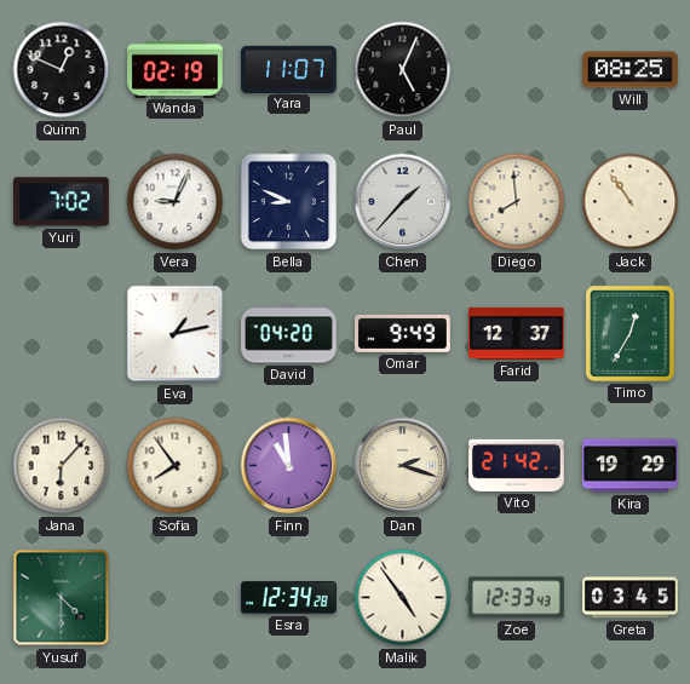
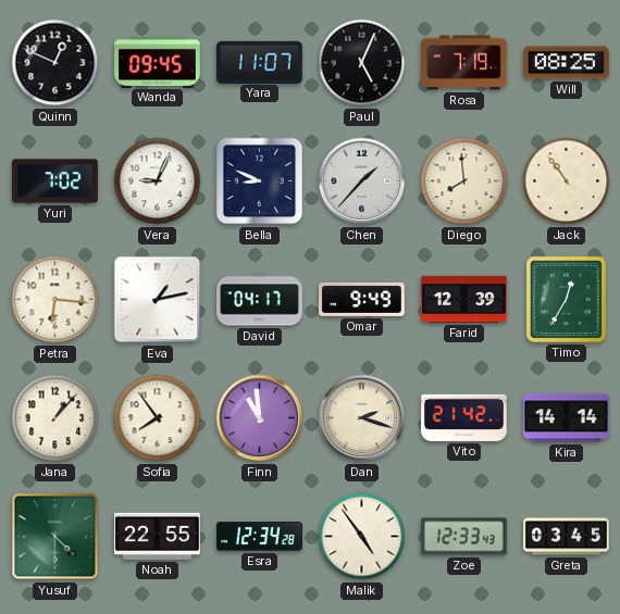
Wanda: 02:19 -> 09:45
Rosa: none -> 7:19
Petra: none -> 6:16
David: 04:20 -> 04:17
Farid: 12:37 -> 12:39
Jana: 6:07 -> 1:07
Kira: 19:29 -> 14:14
Noah: none -> 22:55
